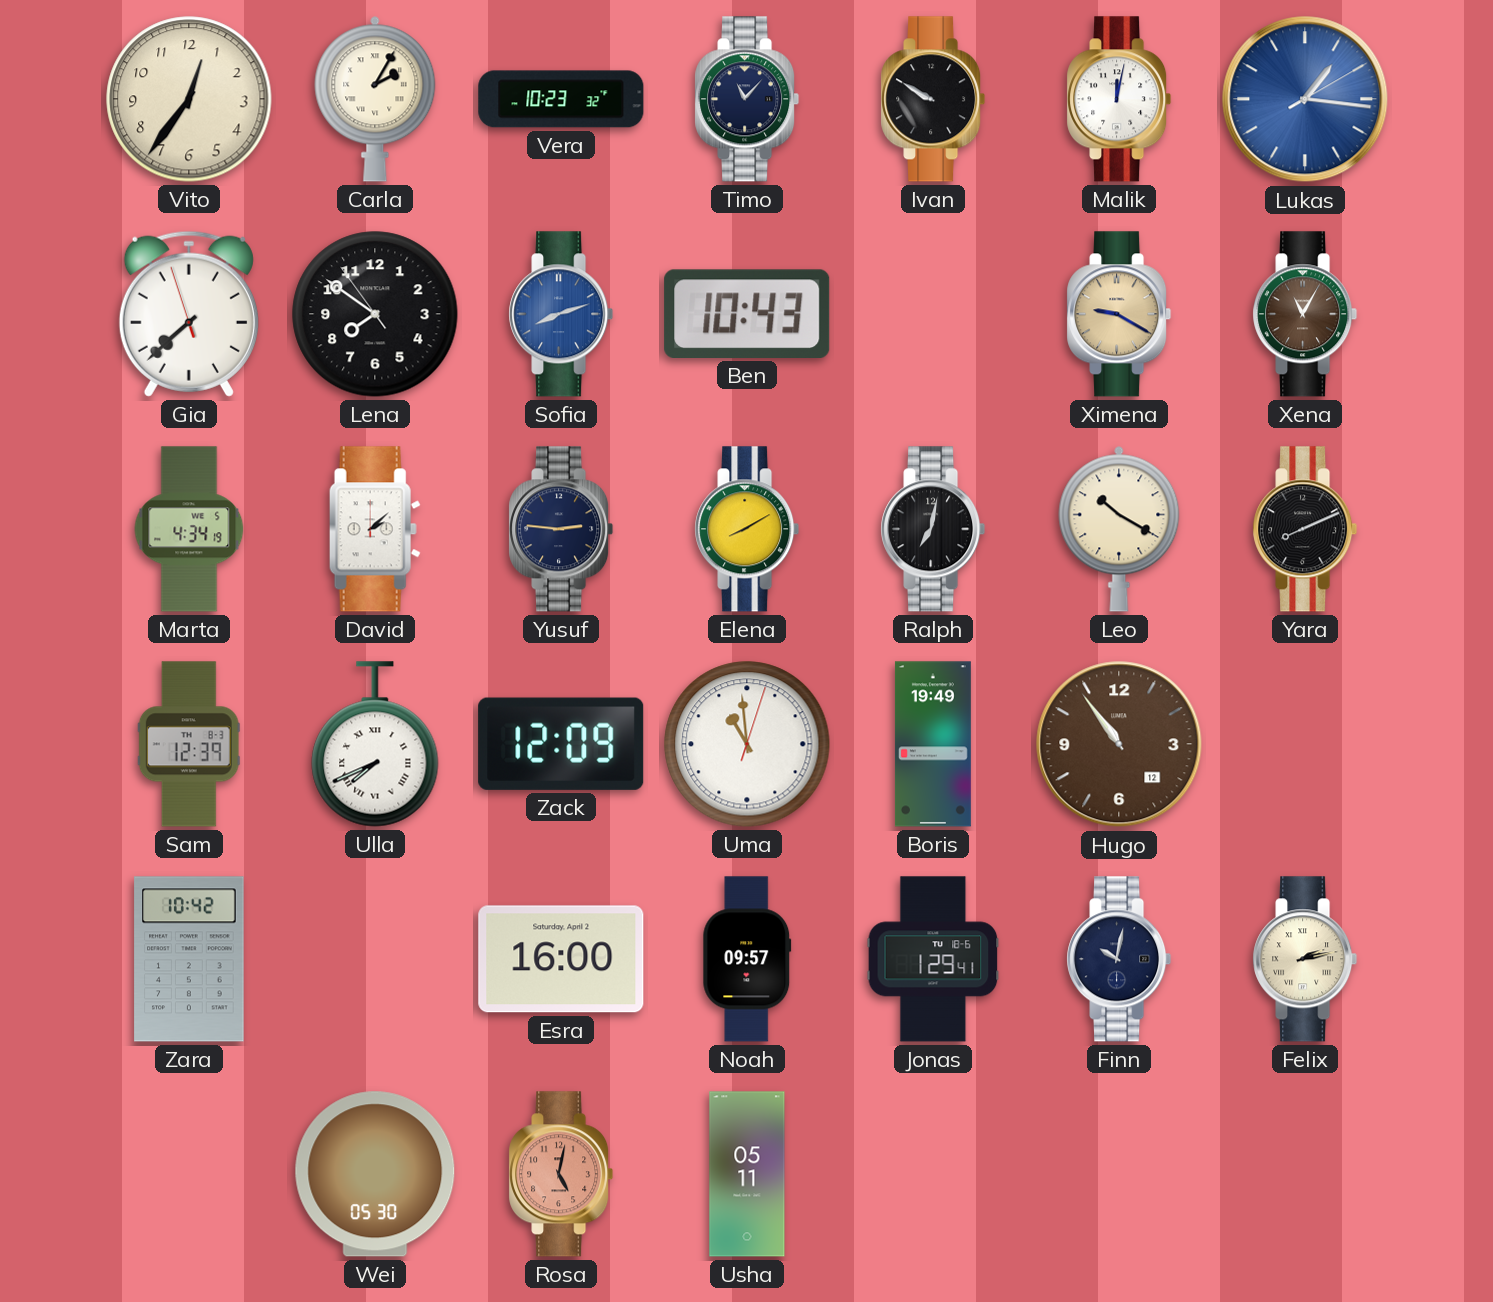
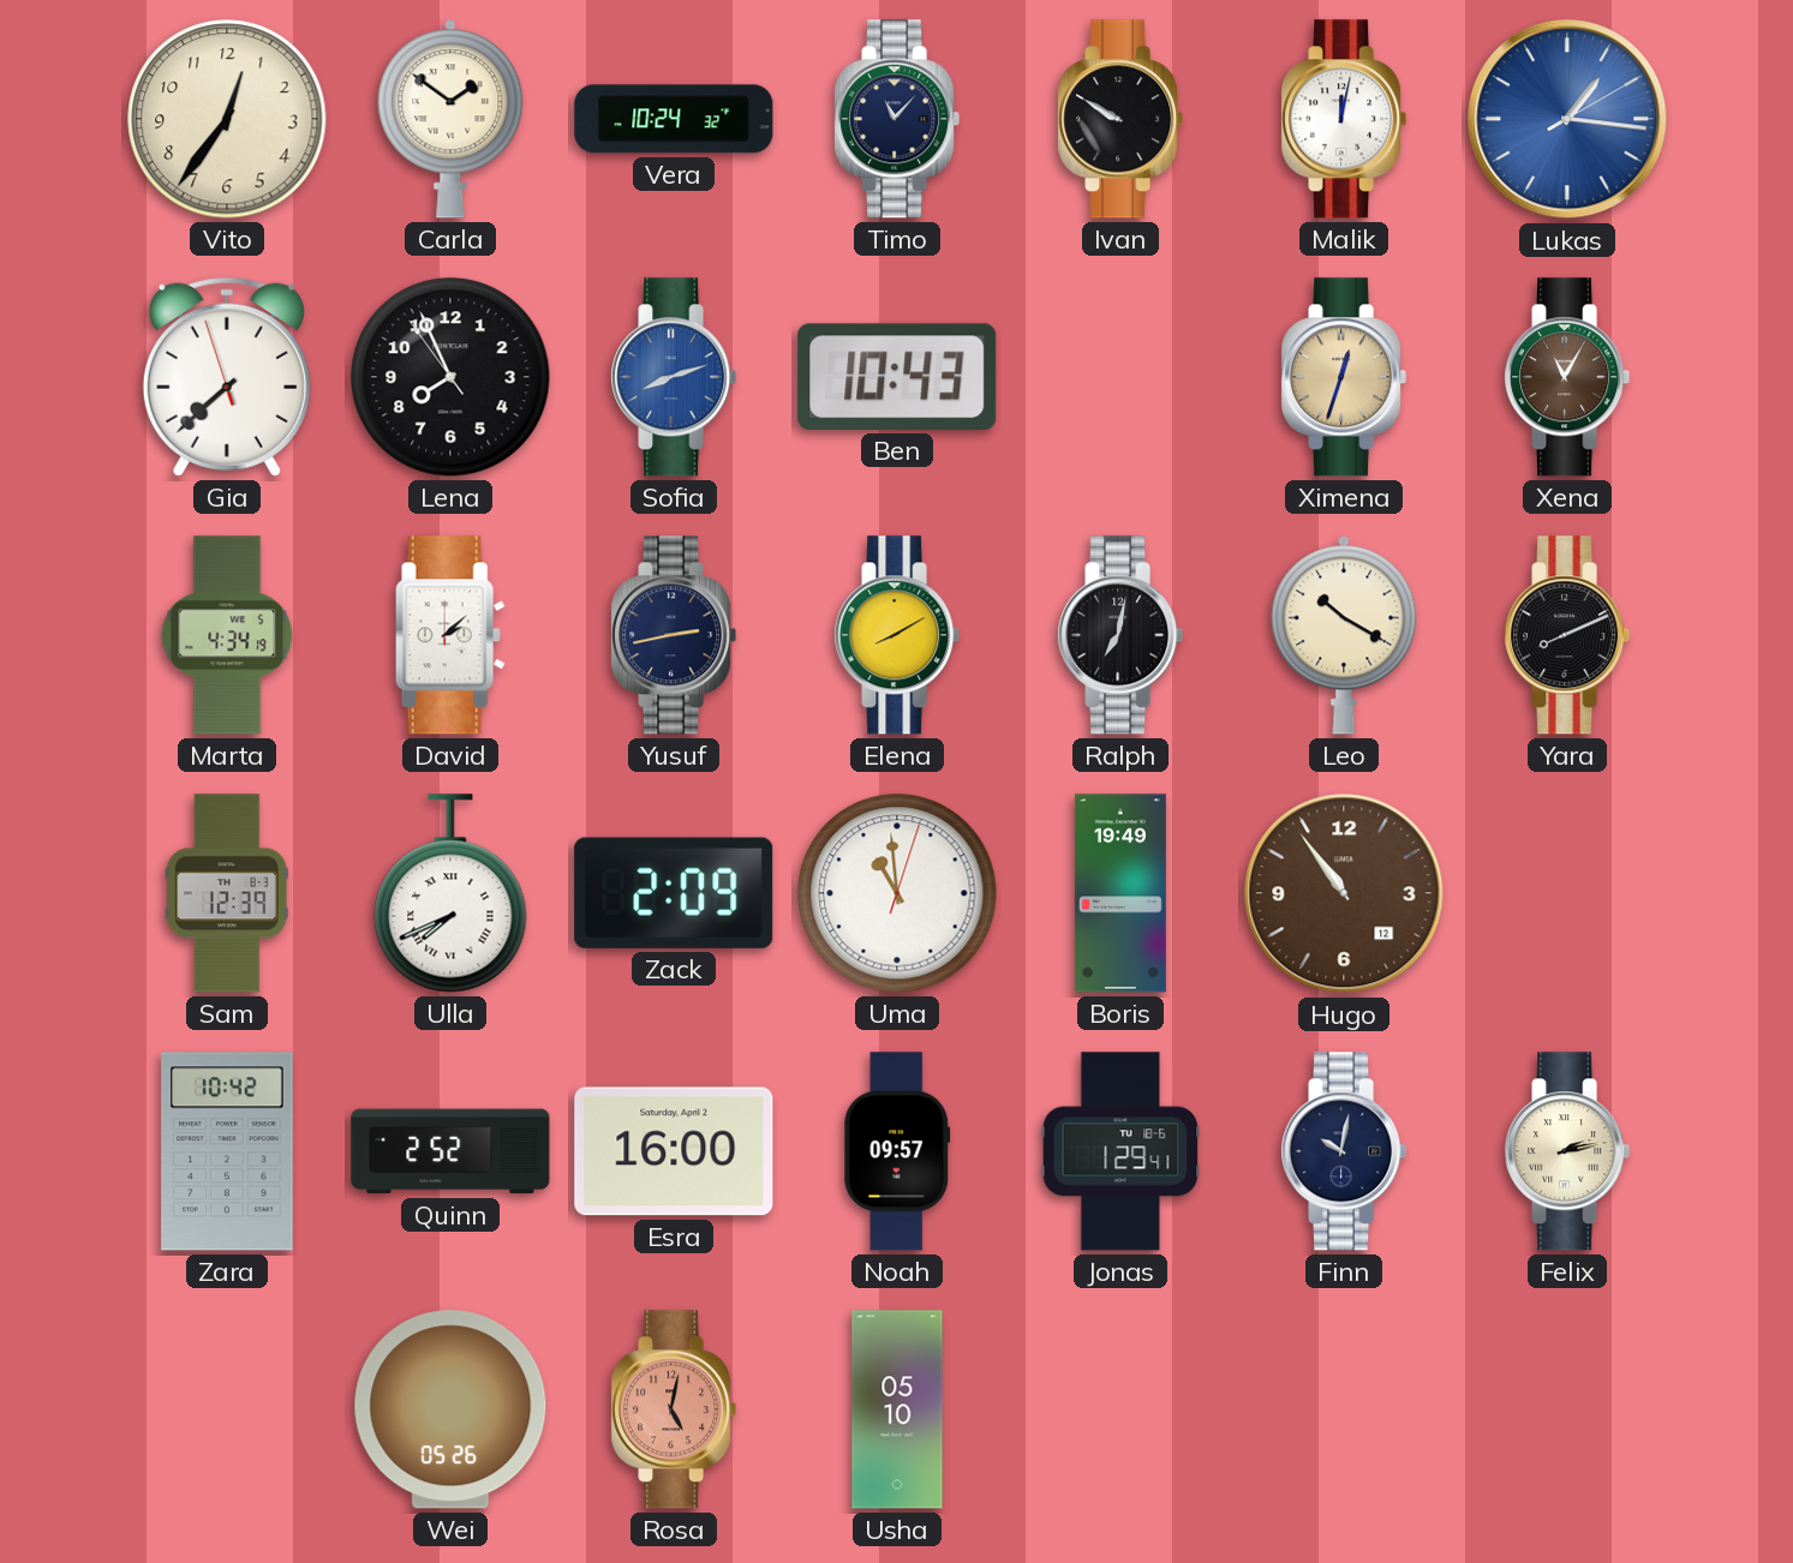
Carla: 2:05 -> 1:51
Vera: 10:23 -> 10:24
Lena: 7:50 -> 7:55
Ximena: 9:20 -> 12:33
Yusuf: 2:46 -> 2:43
Zack: 12:09 -> 2:09
Quinn: none -> 2:52
Wei: 05:30 -> 05:26
Usha: 05:11 -> 05:10
